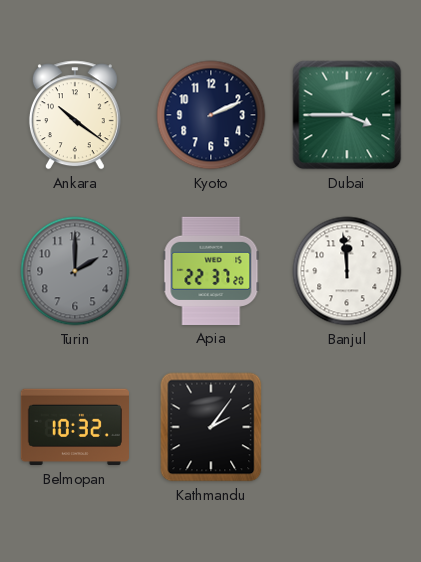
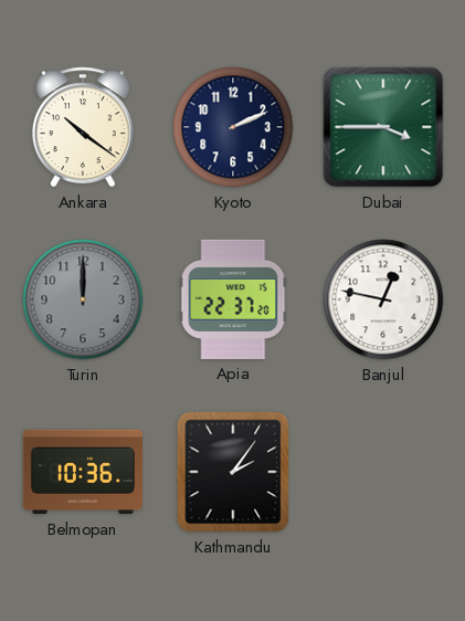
Turin: 2:00 -> 12:00
Banjul: 11:59 -> 12:47
Belmopan: 10:32 -> 10:36
